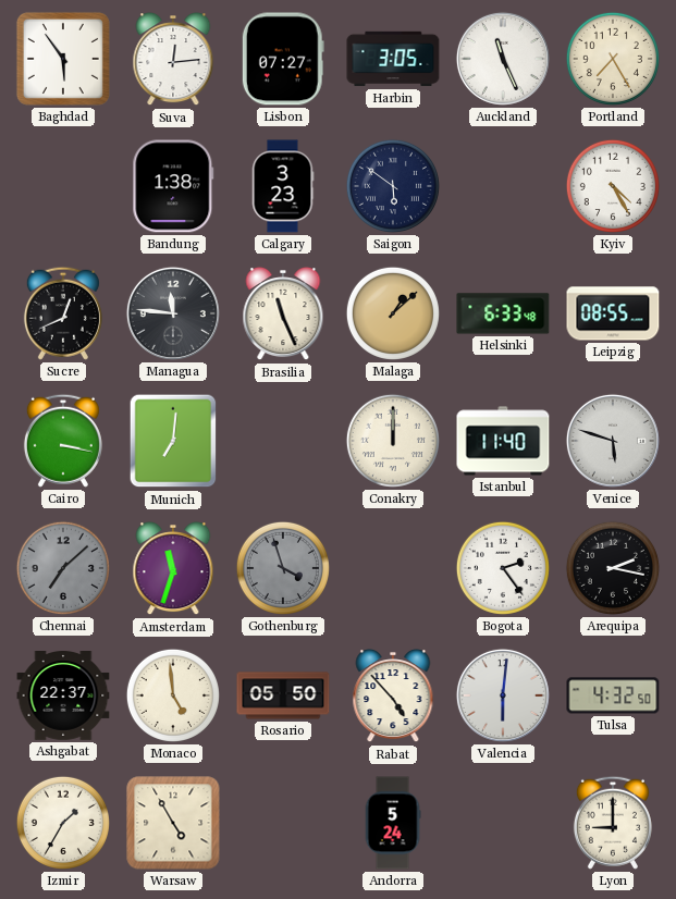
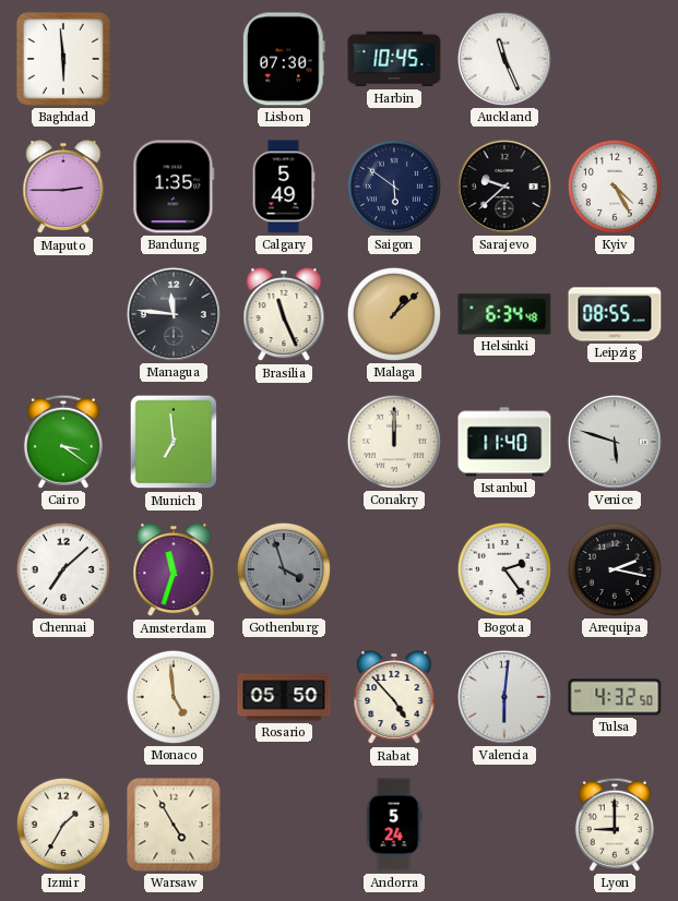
Baghdad: 5:54 -> 5:59
Suva: 12:14 -> none
Lisbon: 07:27 -> 07:30
Harbin: 3:05 -> 10:45
Portland: 7:25 -> none
Maputo: none -> 2:45
Bandung: 1:38 -> 1:35
Calgary: 3:23 -> 5:49
Sarajevo: none -> 9:38
Sucre: 12:41 -> none
Helsinki: 6:33 -> 6:34
Cairo: 3:17 -> 3:21
Munich: 7:01 -> 6:59
Chennai dial: grey -> white
Ashgabat: 22:37 -> none
